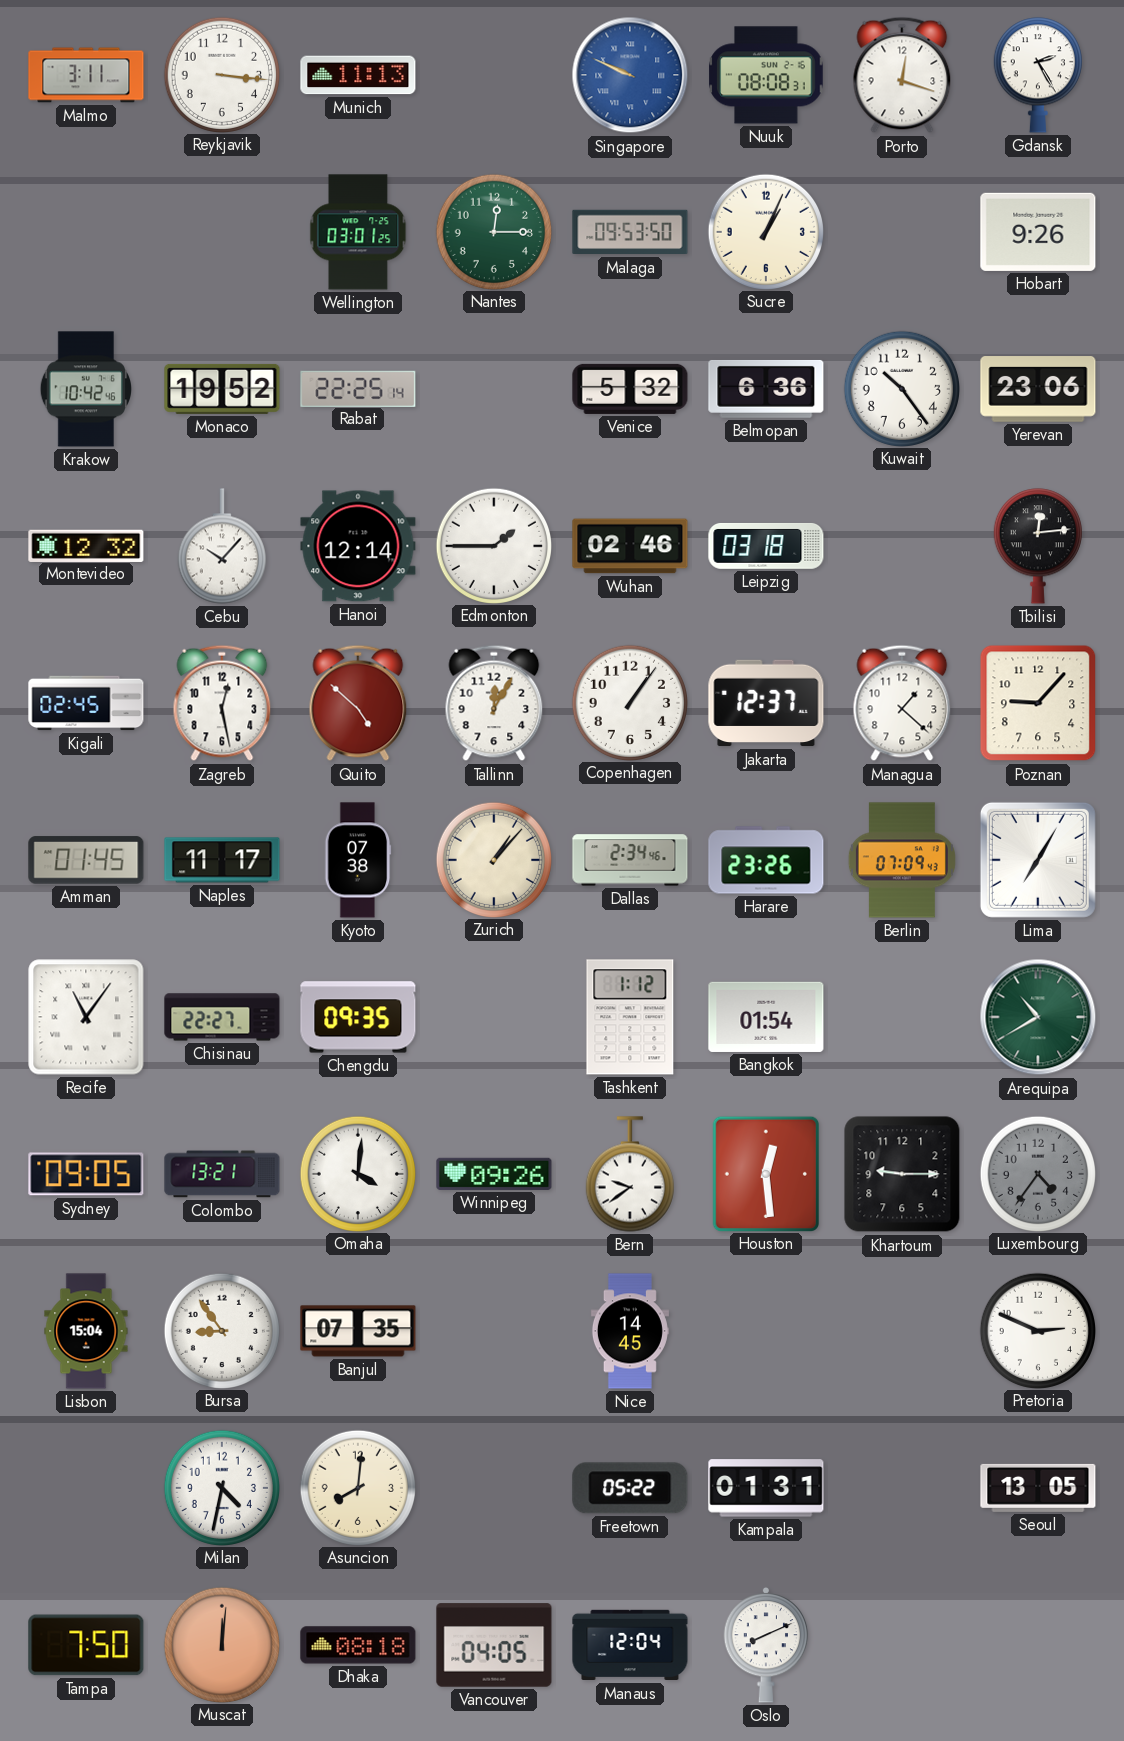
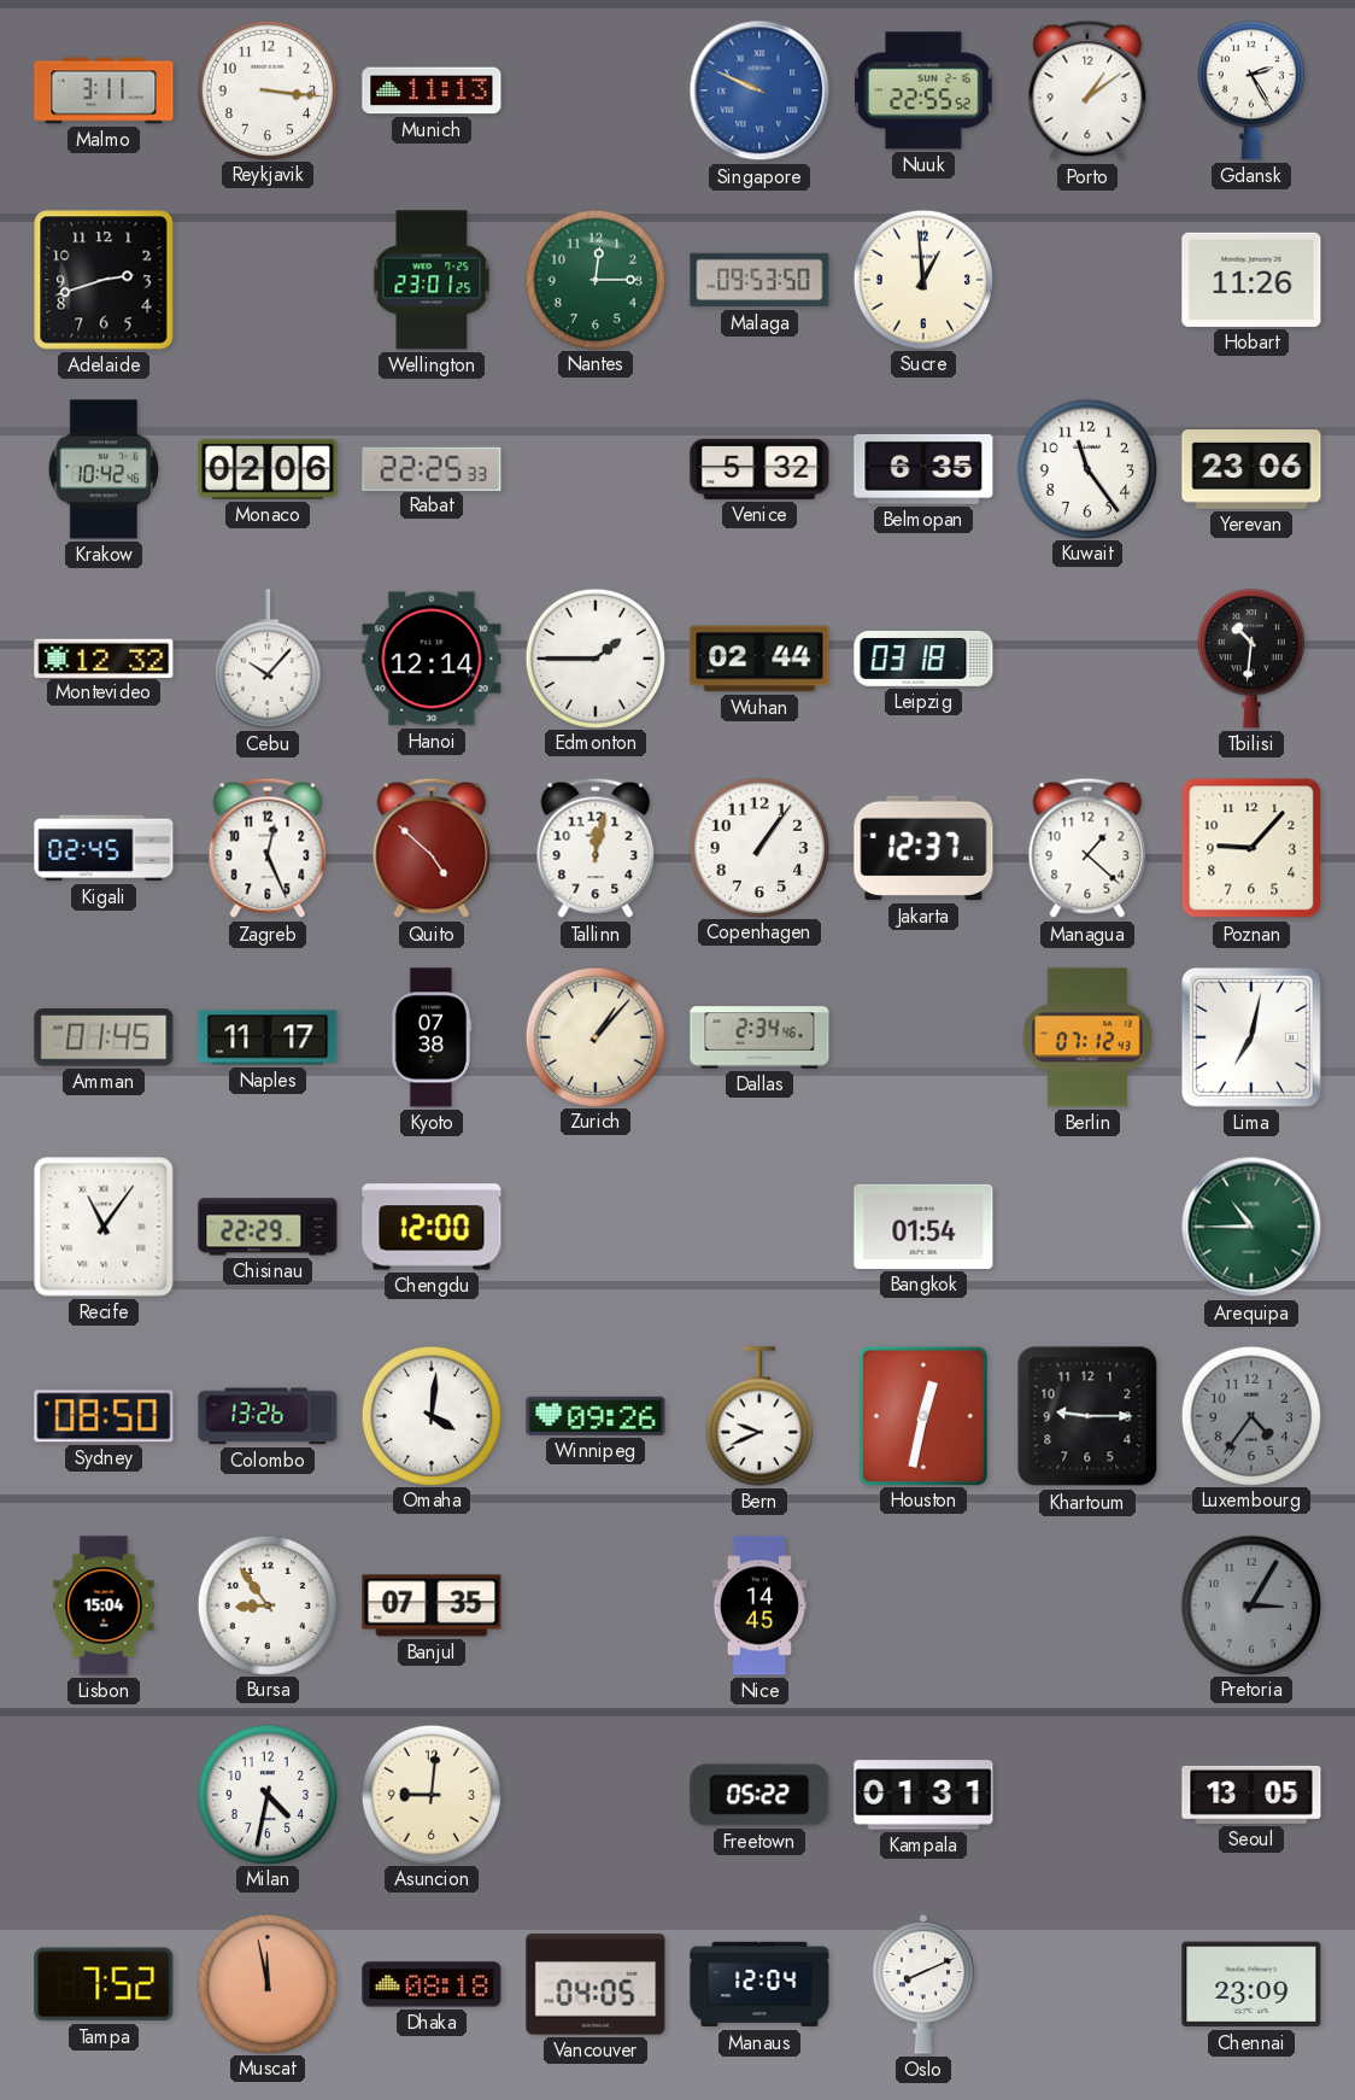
Nuuk: 08:08 -> 22:55
Porto: 12:18 -> 1:09
Adelaide: none -> 2:42
Wellington: 03:01 -> 23:01
Sucre: 1:04 -> 12:59
Hobart: 9:26 -> 11:26
Monaco: 19:52 -> 02:06
Rabat: 22:25:14 -> 22:25:33
Belmopan: 6:36 -> 6:35
Kuwait: 10:24 -> 11:24
Wuhan: 02:46 -> 02:44
Tbilisi: 12:14 -> 10:31
Zagreb: 12:28 -> 12:26
Tallinn: 12:05 -> 12:02
Harare: 23:26 -> none
Berlin: 07:09 -> 07:12
Lima: 7:05 -> 7:02
Chisinau: 22:27 -> 22:29
Chengdu: 09:35 -> 12:00
Tashkent: 1:12 -> none
Arequipa: 10:40 -> 10:45
Sydney: 09:05 -> 08:50
Colombo: 13:21 -> 13:26
Bern: 9:39 -> 9:41
Houston: 12:29 -> 12:32
Pretoria: 2:49 -> 3:05
Pretoria dial: white -> grey
Asuncion: 8:01 -> 9:01
Tampa: 7:50 -> 7:52
Muscat: 12:01 -> 11:58
Chennai: none -> 23:09
